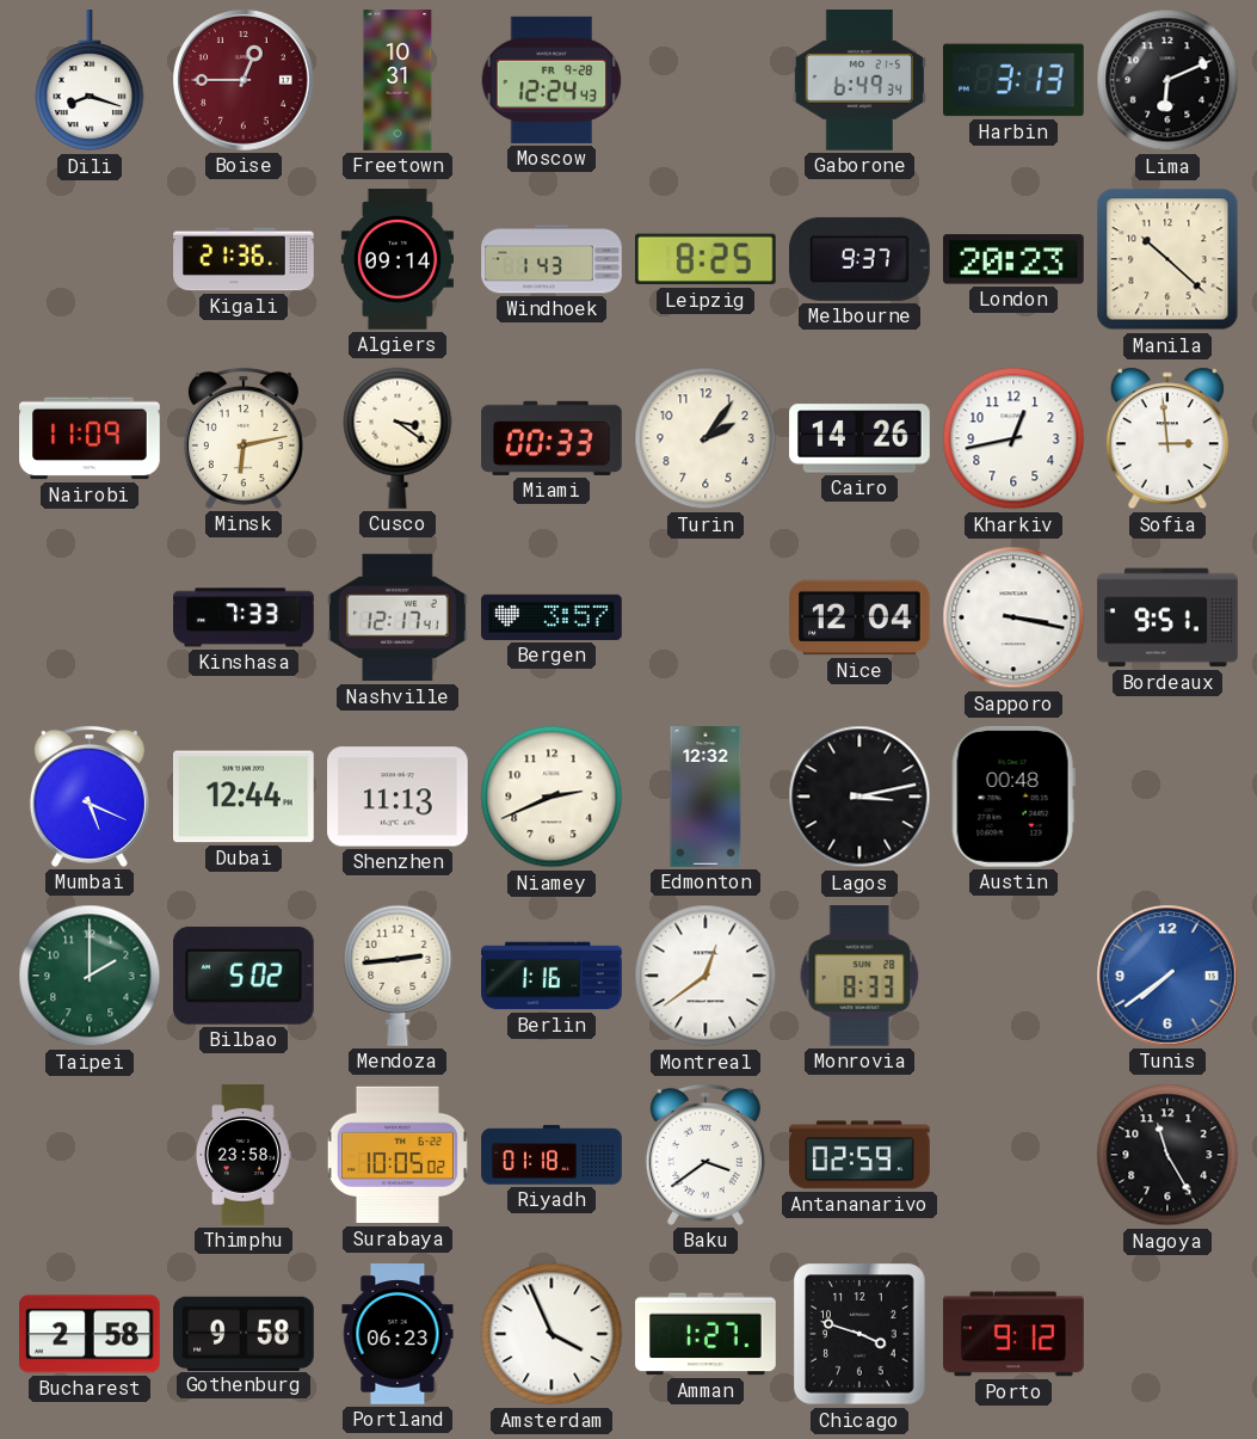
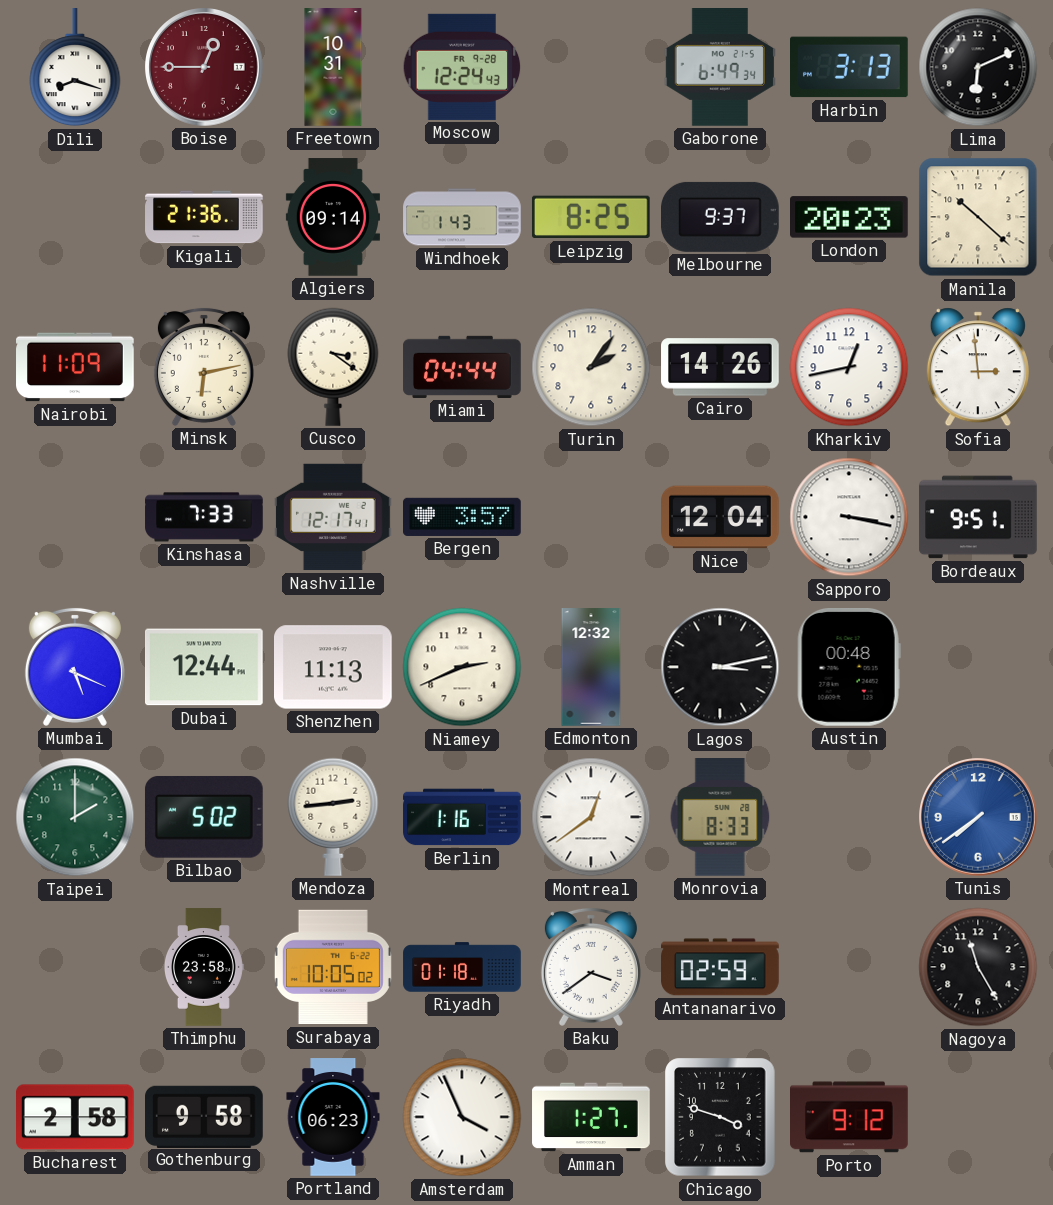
Miami: 00:33 -> 04:44
